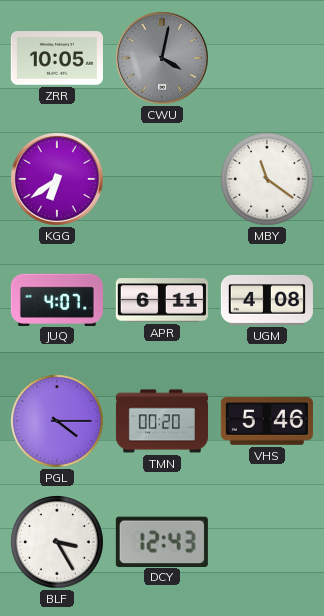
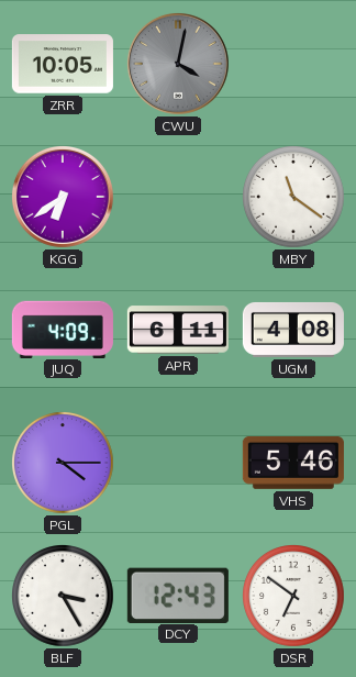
JUQ: 4:07 -> 4:09
TMN: 00:20 -> none
DSR: none -> 6:51
